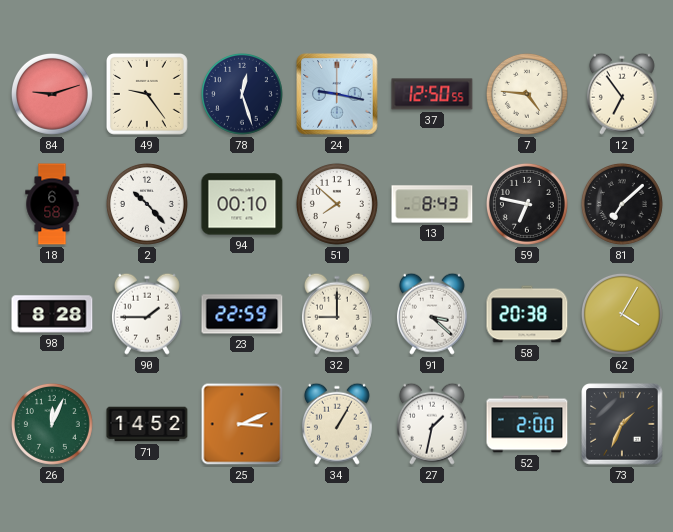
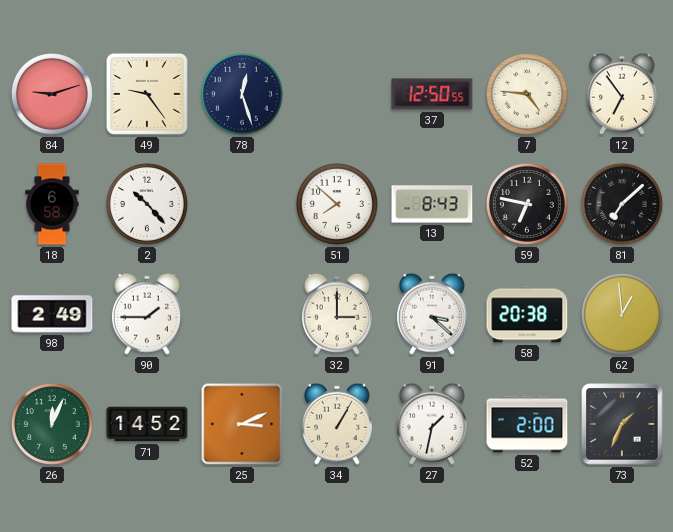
24: 9:17 -> none
94: 00:10 -> none
98: 8:28 -> 2:49
23: 22:59 -> none
32: 9:00 -> 3:00
62: 4:05 -> 12:59
